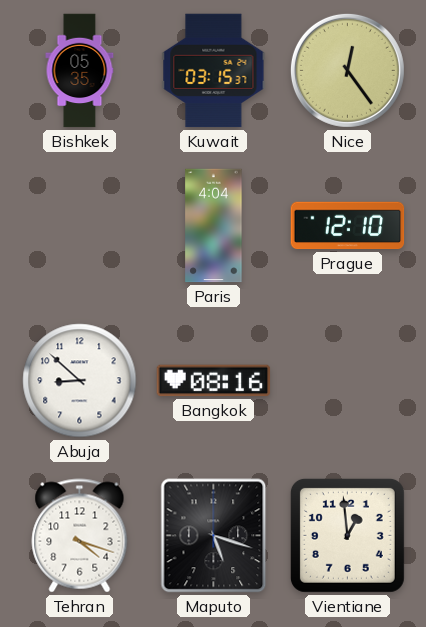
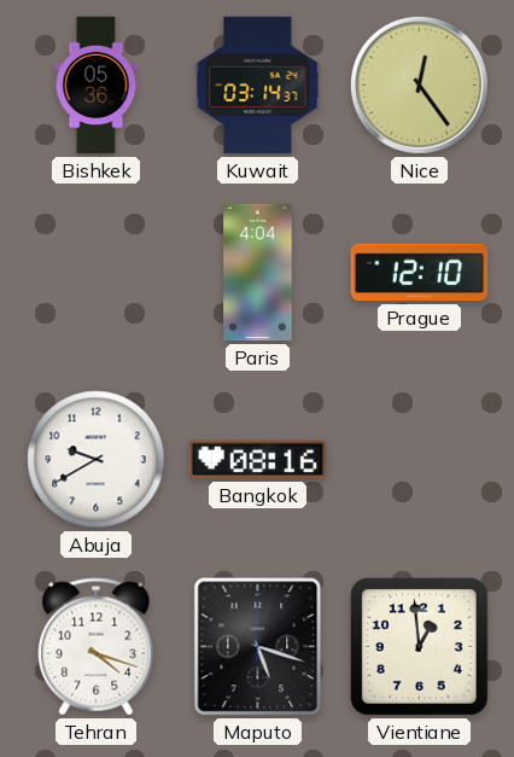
Bishkek: 05:35 -> 05:36
Kuwait: 03:15 -> 03:14
Abuja: 8:52 -> 9:40
